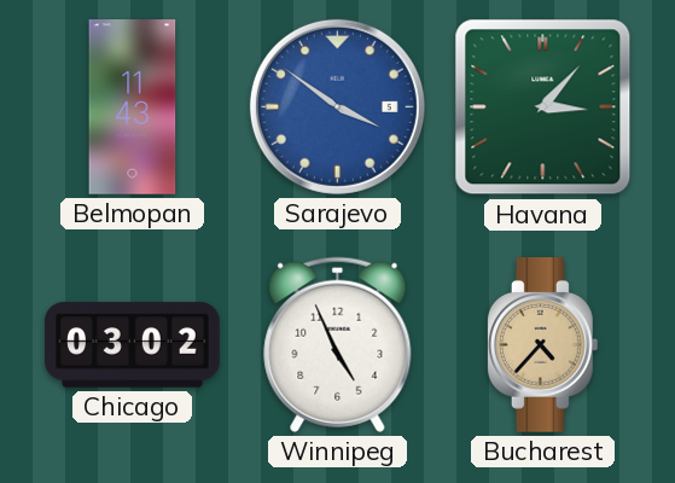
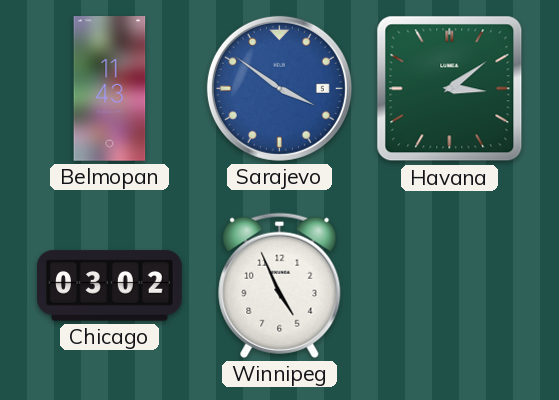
Havana: 3:07 -> 3:09
Bucharest: 4:37 -> none
